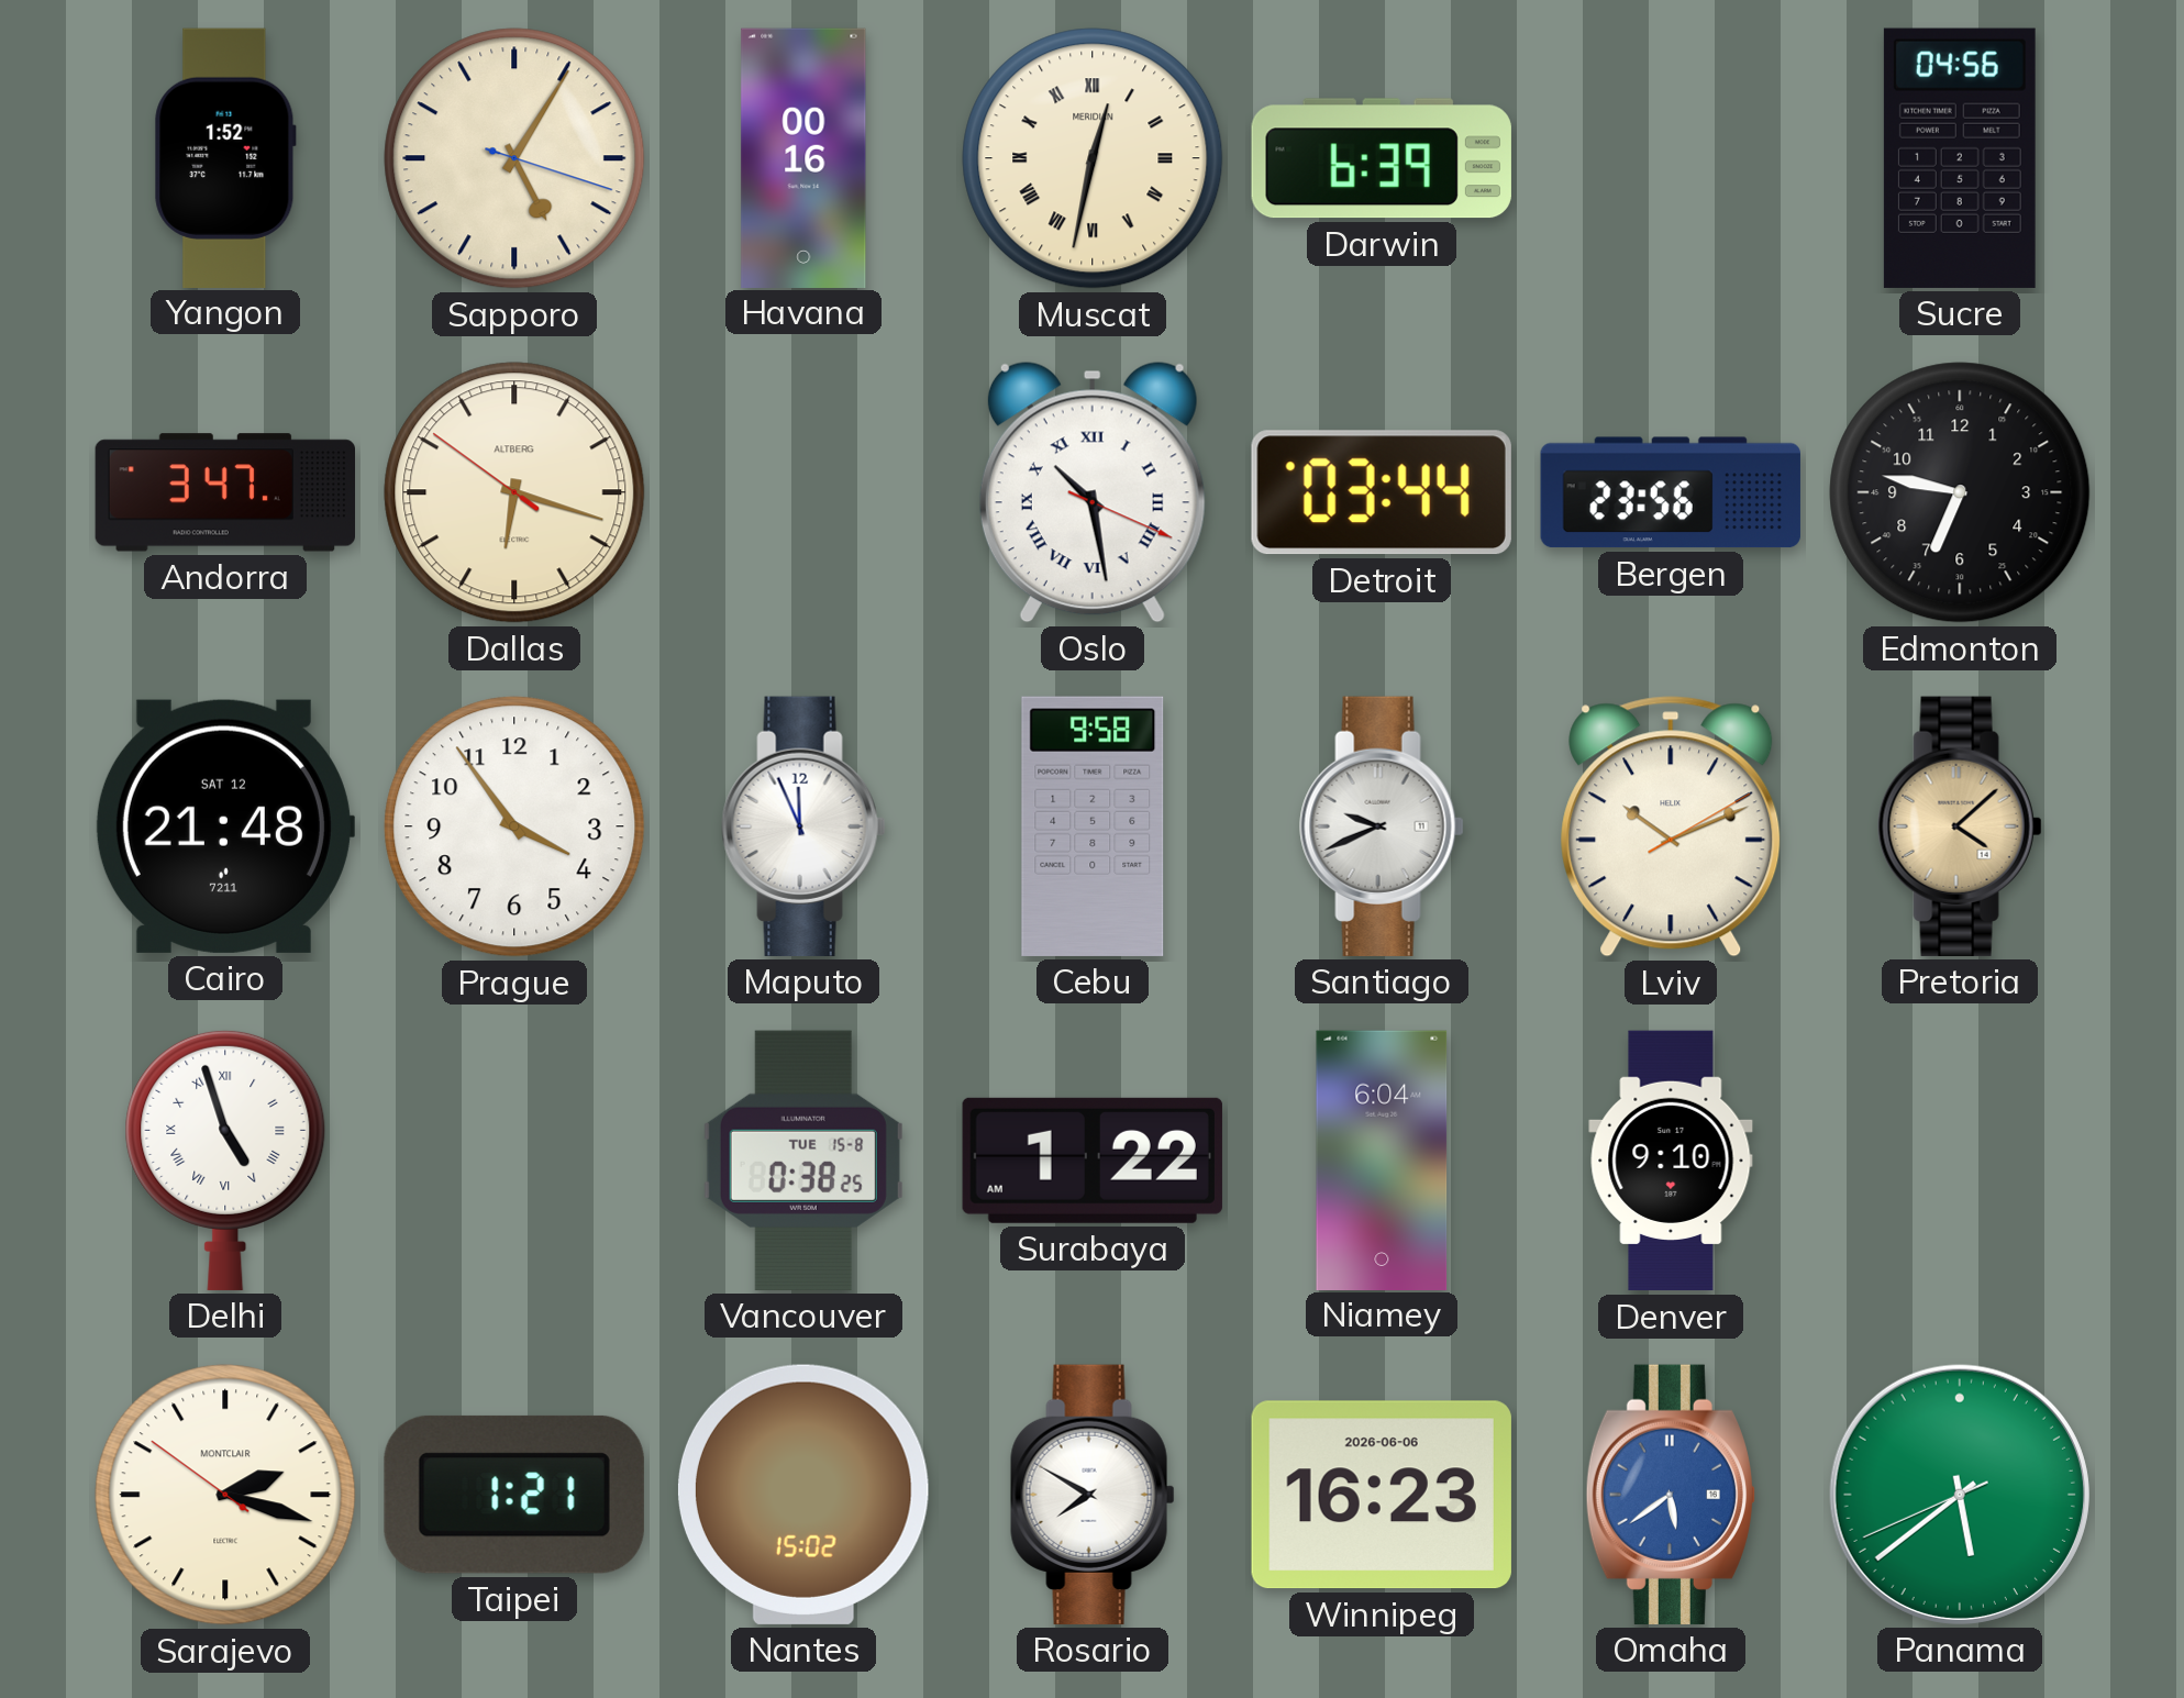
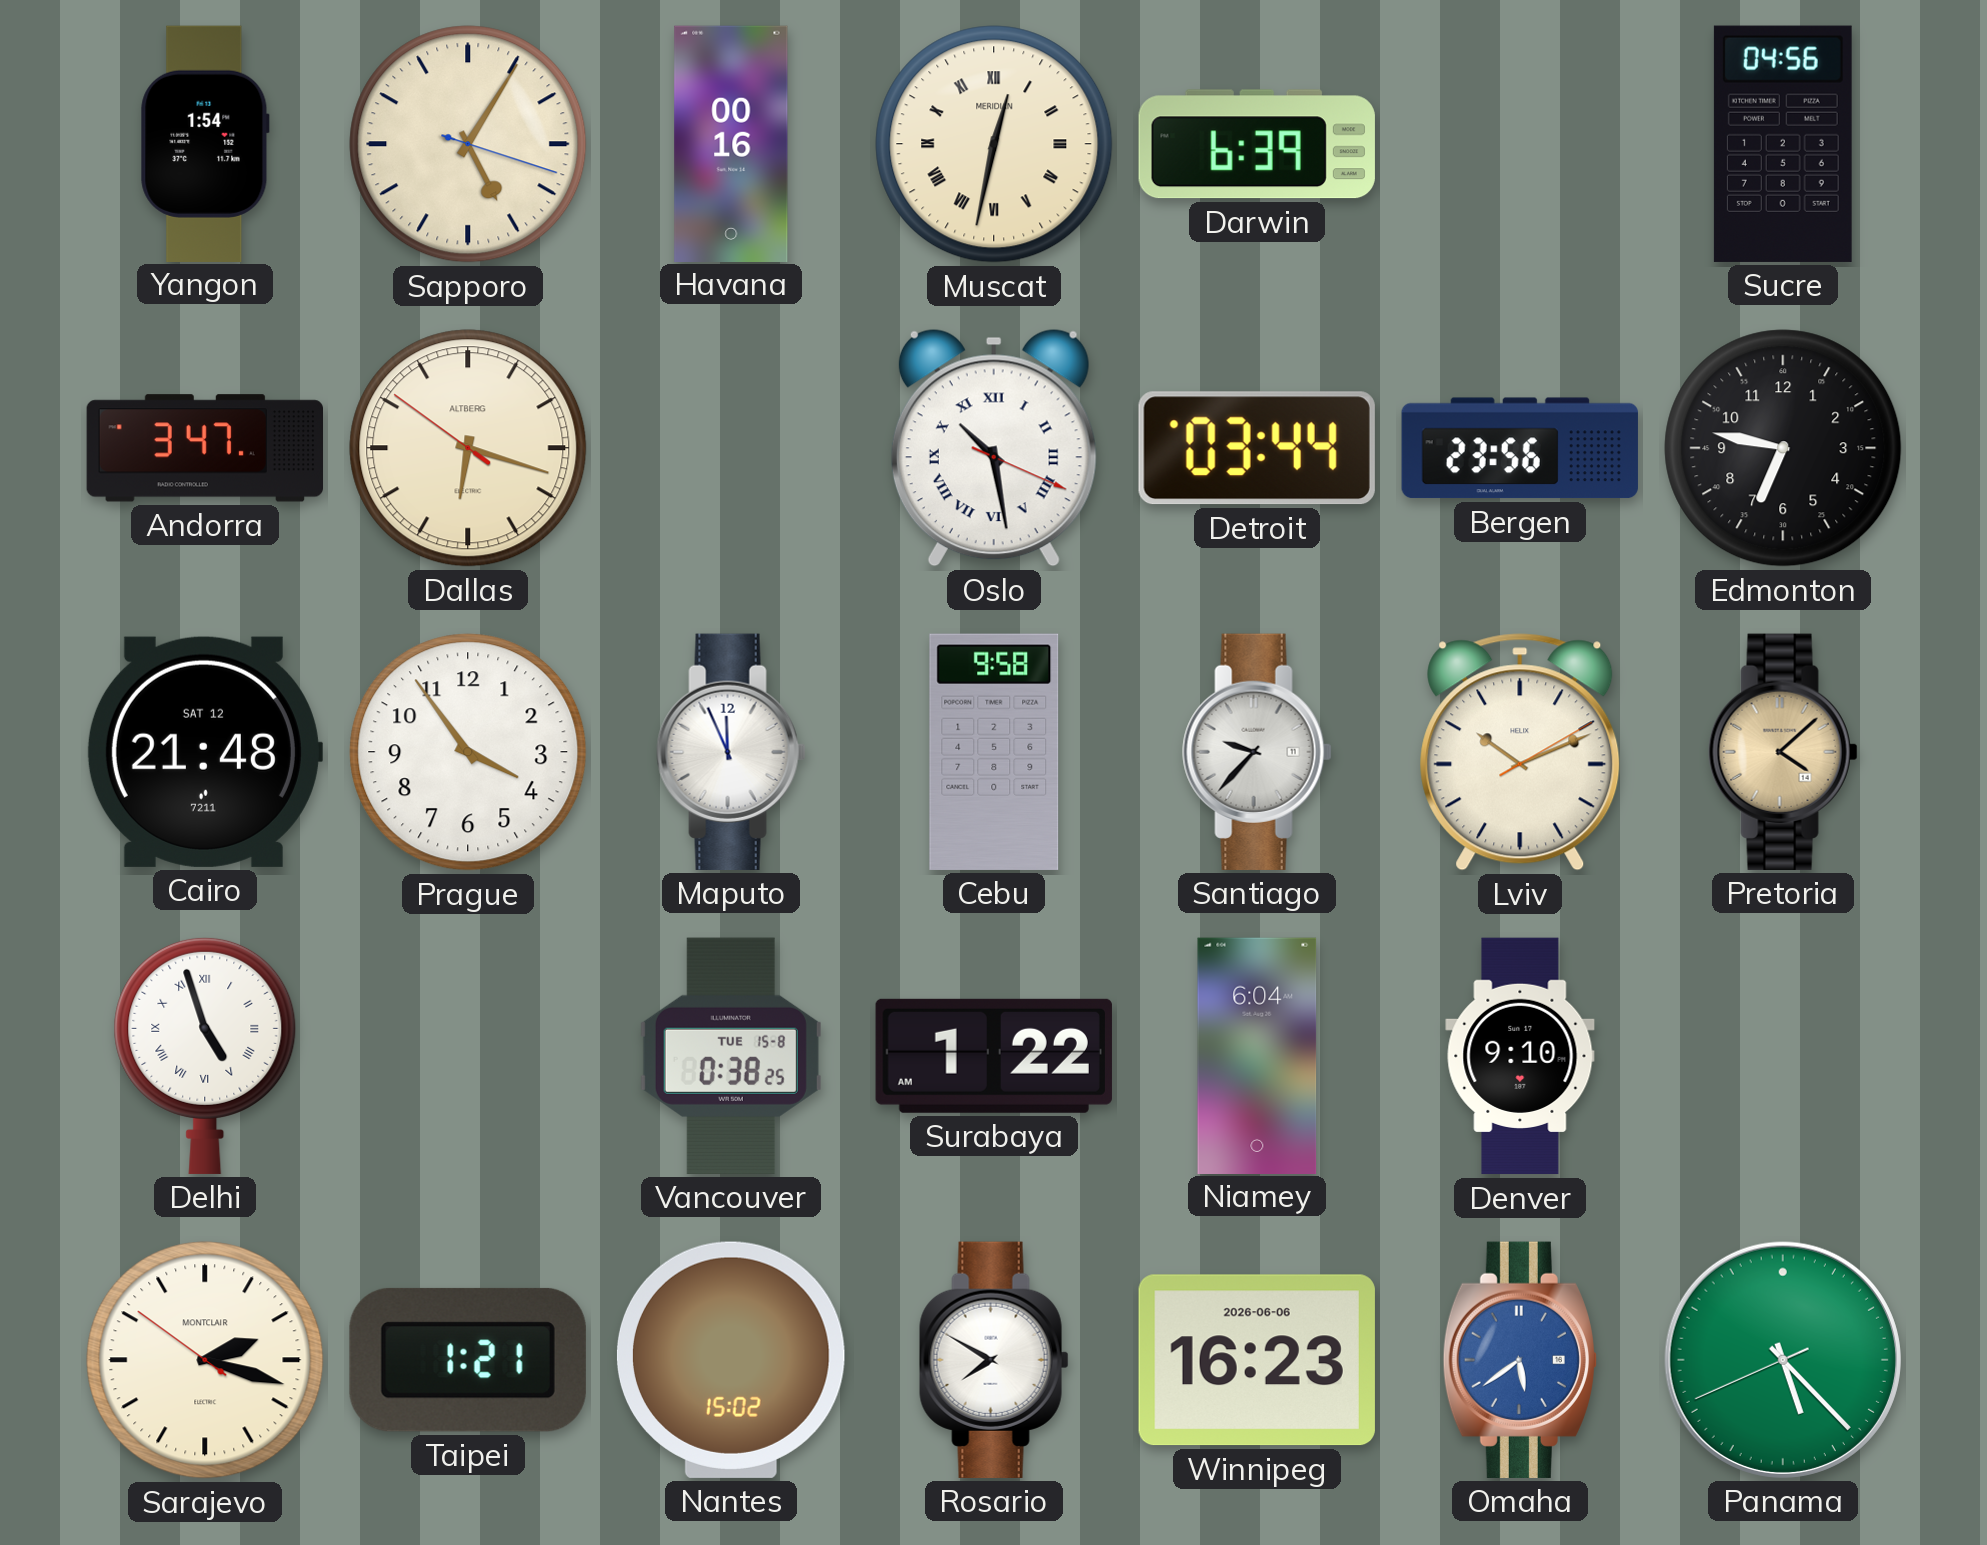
Yangon: 1:52 -> 1:54
Santiago: 9:41 -> 9:37
Panama: 5:38 -> 5:22
